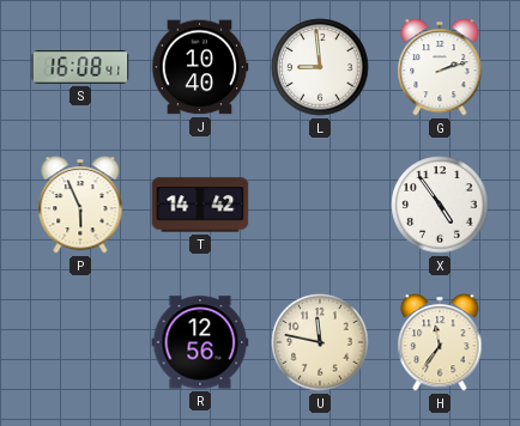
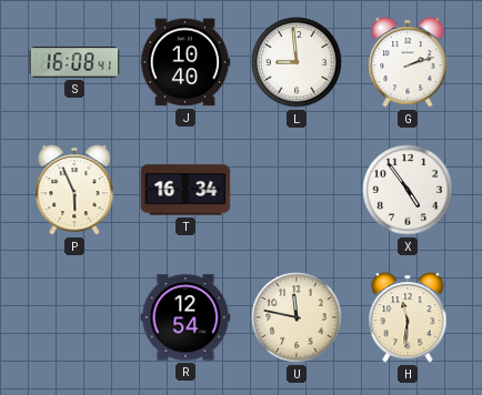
T: 14:42 -> 16:34
R: 12:56 -> 12:54
H: 11:36 -> 11:31
